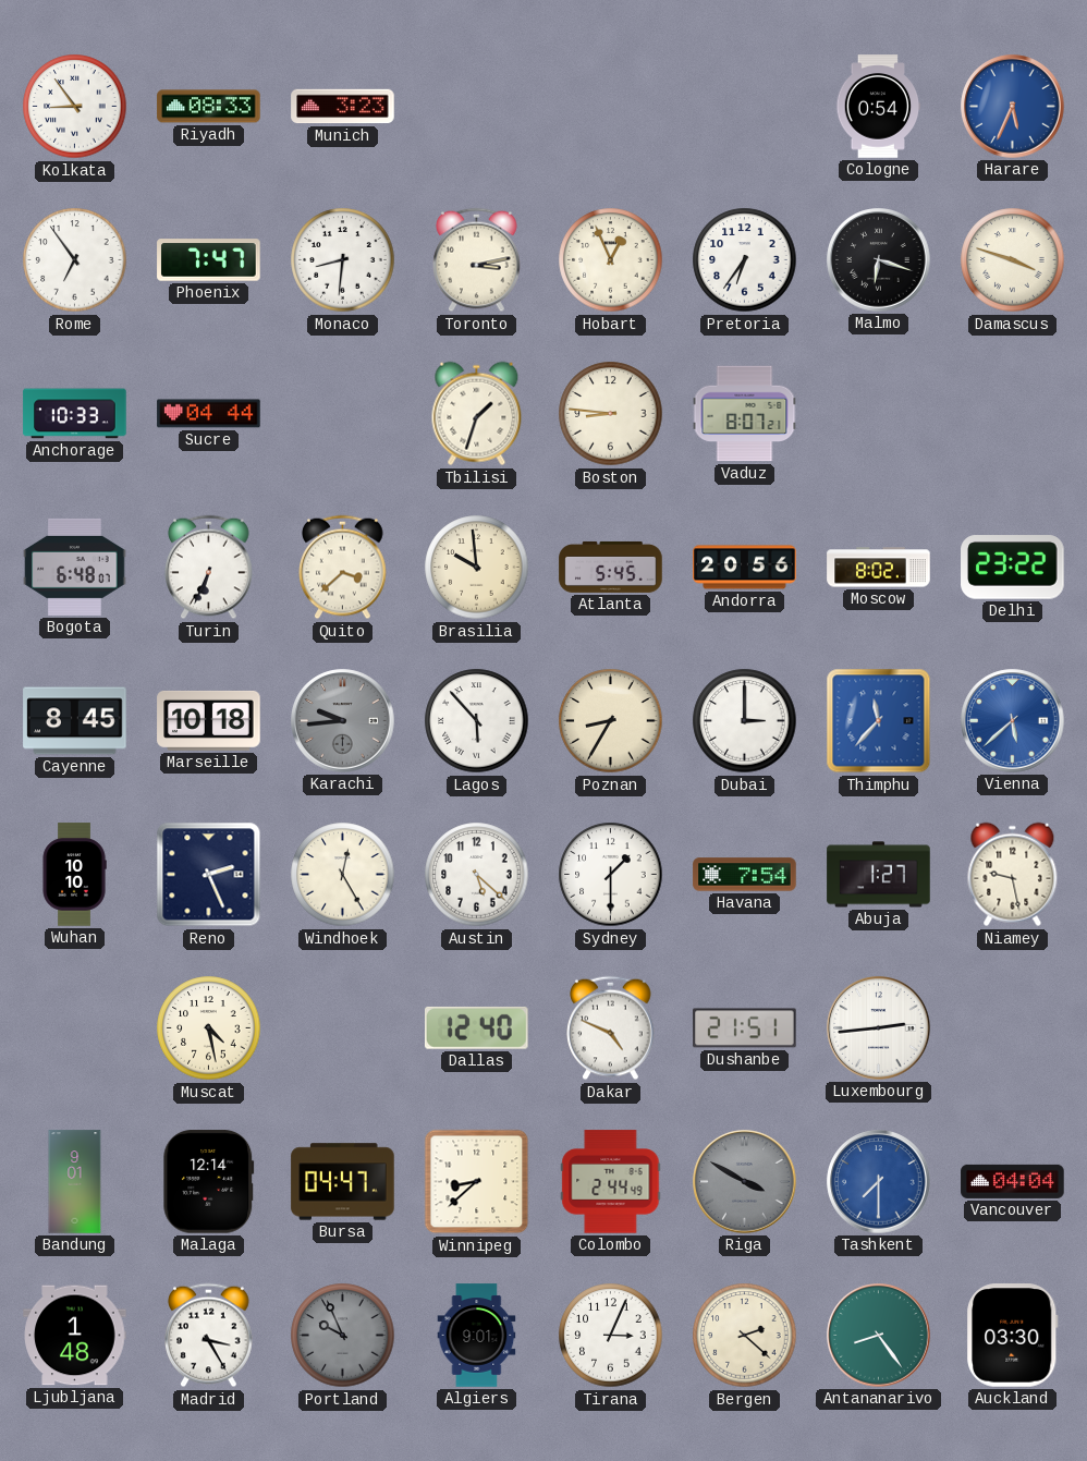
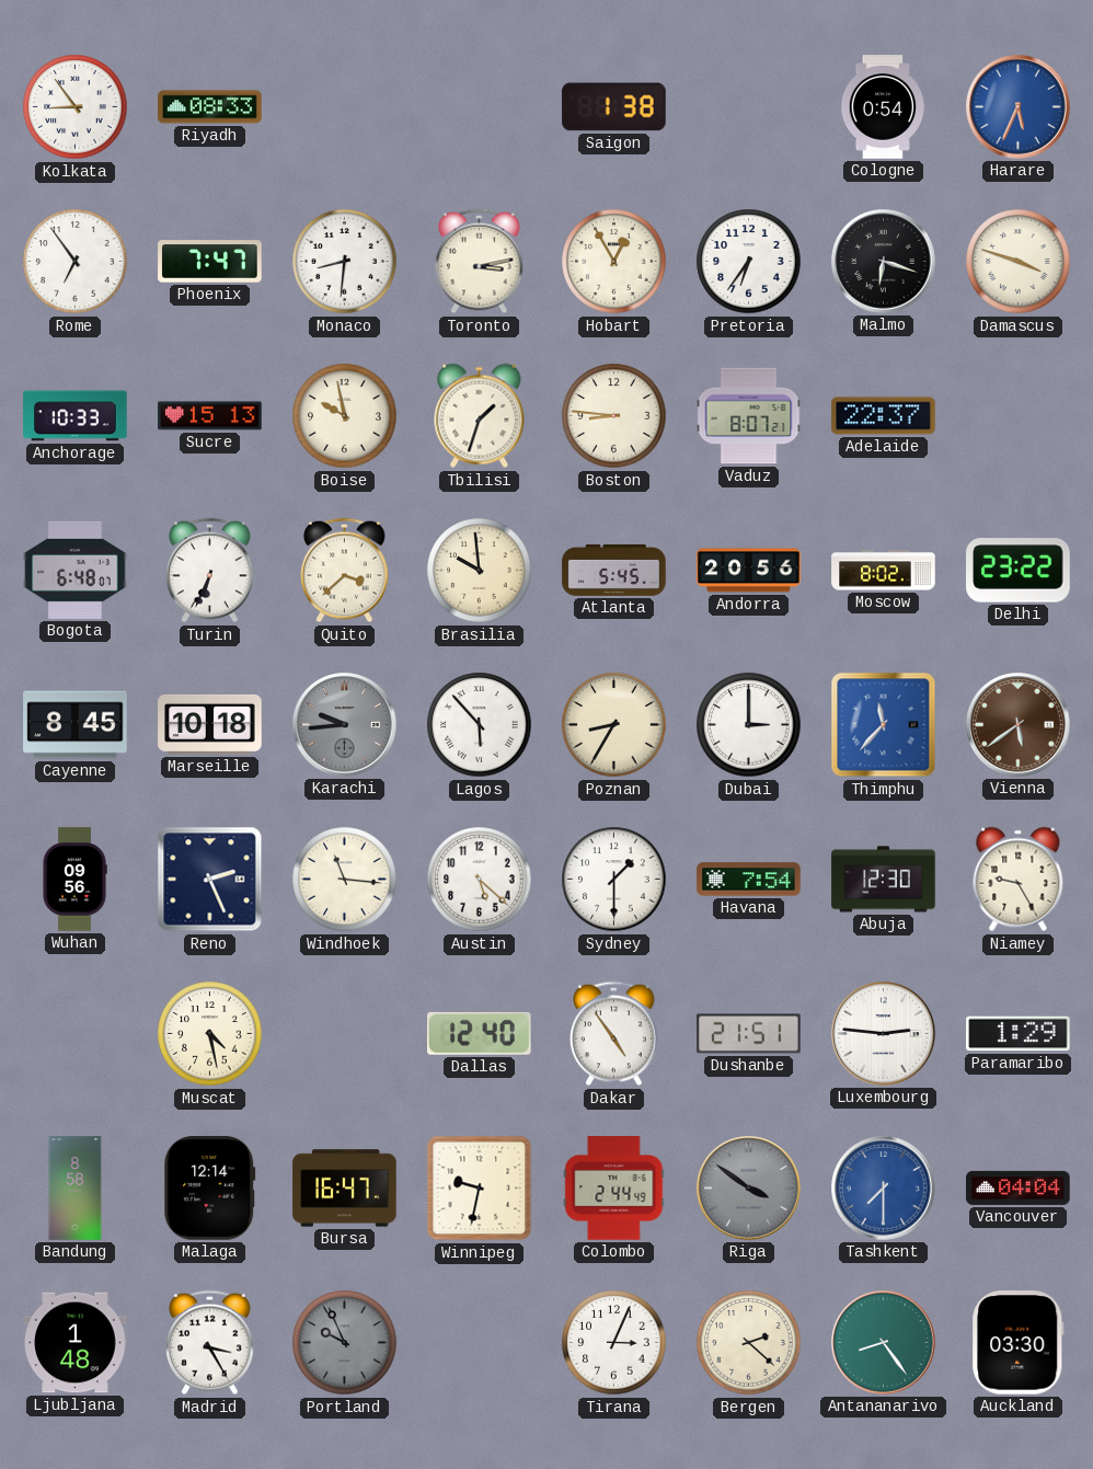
Munich: 3:23 -> none
Saigon: none -> 1:38
Hobart: 12:56 -> 12:55
Sucre: 04:44 -> 15:13
Boise: none -> 9:58
Adelaide: none -> 22:37
Vienna: 5:38 -> 5:39
Vienna dial: blue -> brown
Wuhan: 10:10 -> 09:56
Windhoek: 12:25 -> 11:16
Abuja: 1:27 -> 12:30
Niamey: 9:28 -> 9:25
Dakar: 4:49 -> 4:54
Luxembourg: 2:44 -> 2:46
Paramaribo: none -> 1:29
Bandung: 9:01 -> 8:58
Bursa: 04:47 -> 16:47
Winnipeg: 8:38 -> 9:32
Riga: 3:50 -> 3:51
Algiers: 9:01 -> none
